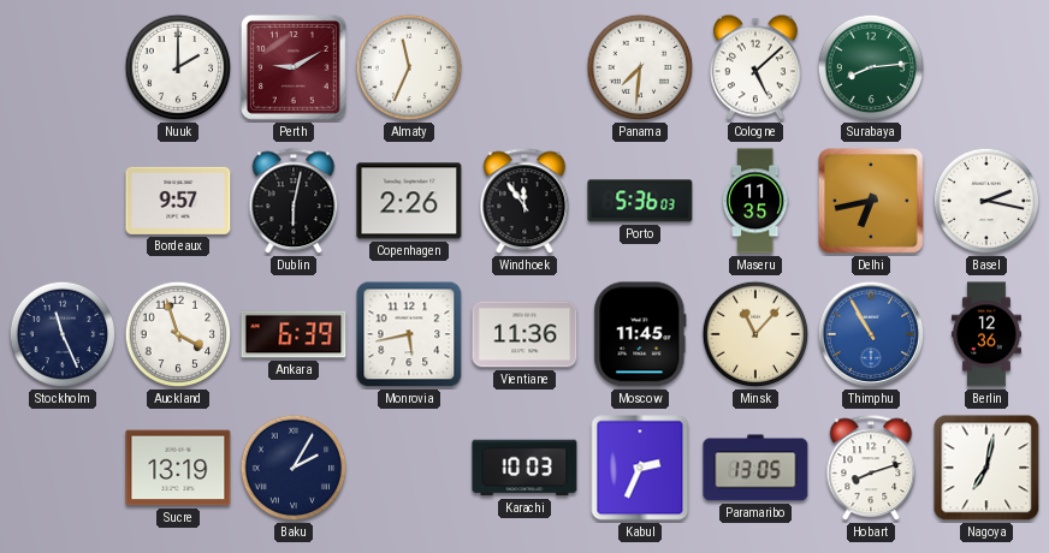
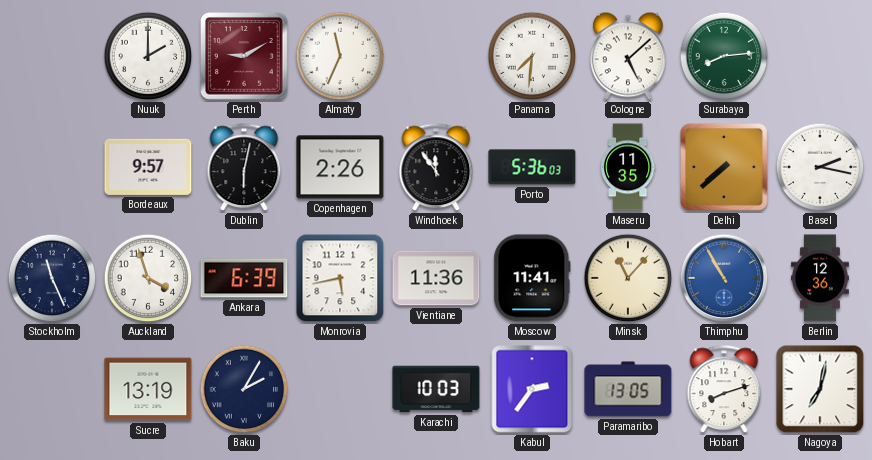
Delhi: 6:43 -> 7:38
Moscow: 11:45 -> 11:41
Kabul: 2:34 -> 2:36
